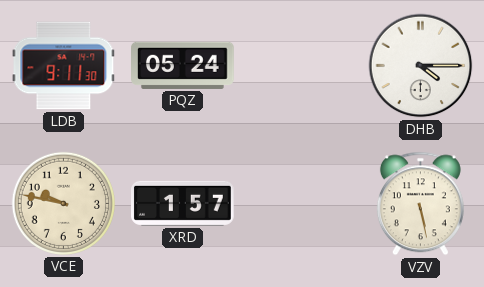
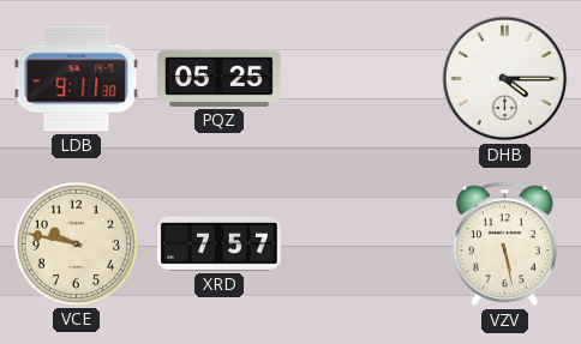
PQZ: 05:24 -> 05:25
XRD: 1:57 -> 7:57
